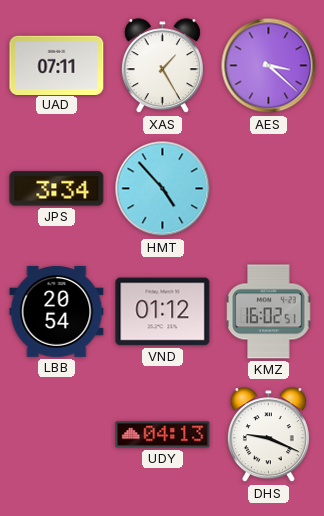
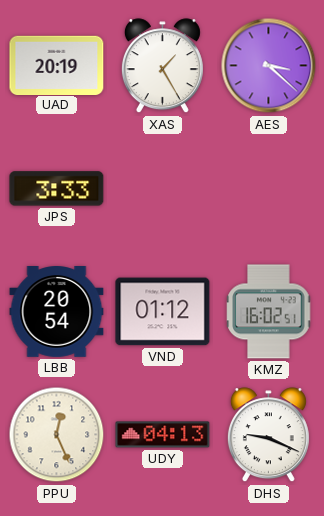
UAD: 07:11 -> 20:19
JPS: 3:34 -> 3:33
HMT: 4:53 -> none
PPU: none -> 12:26
